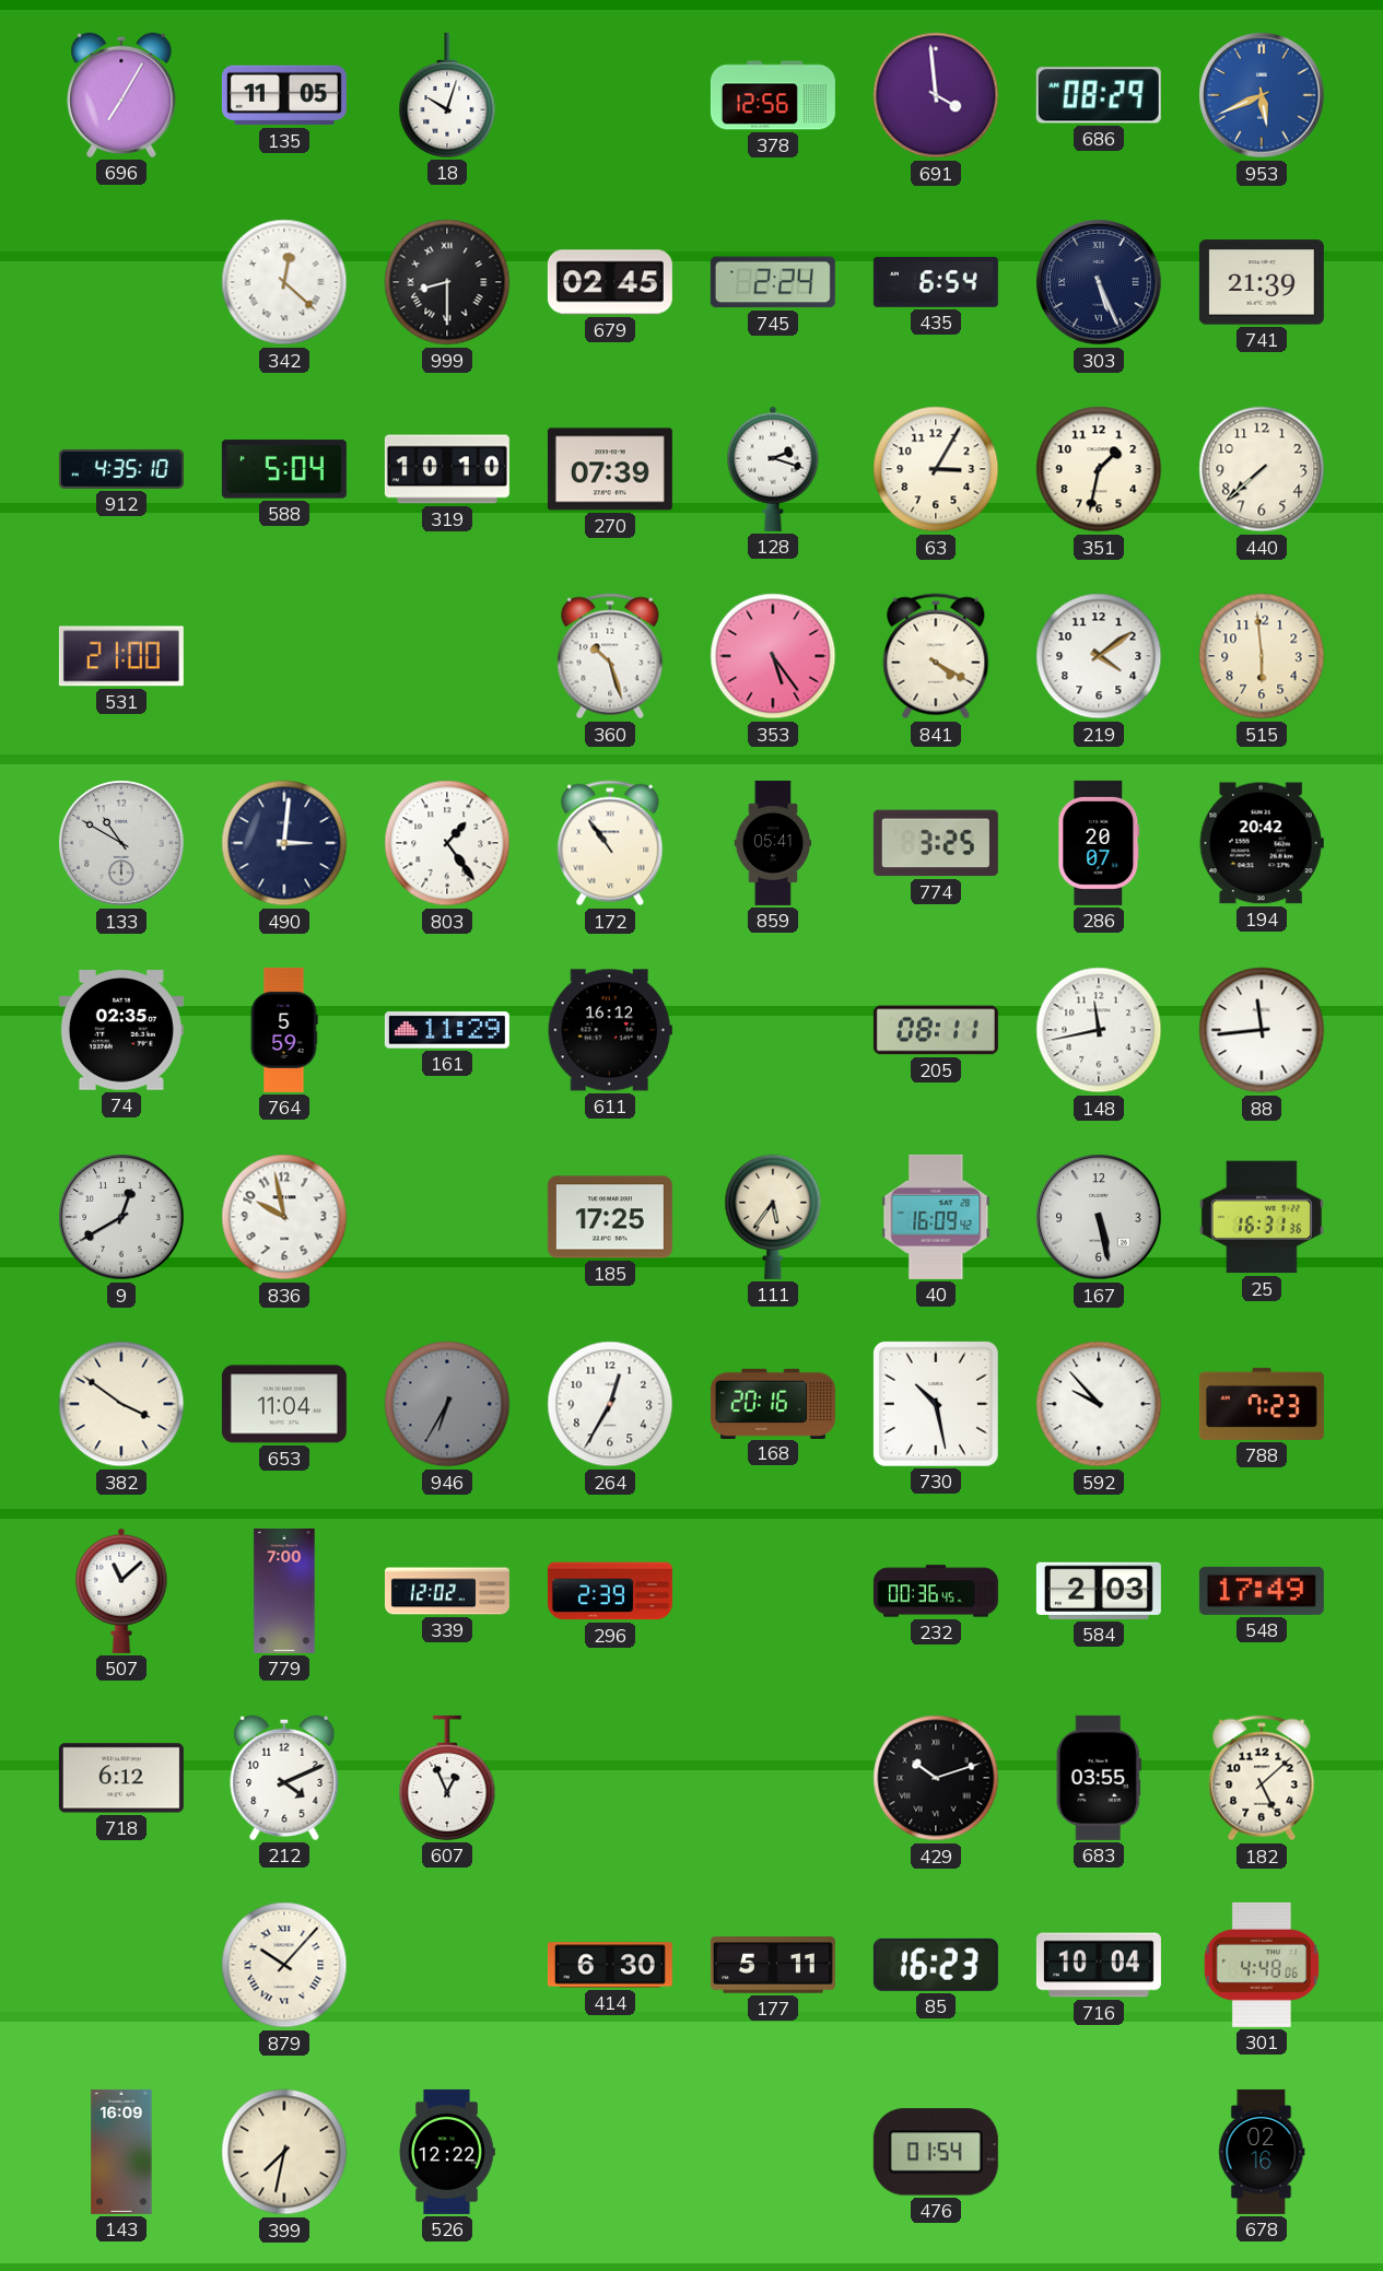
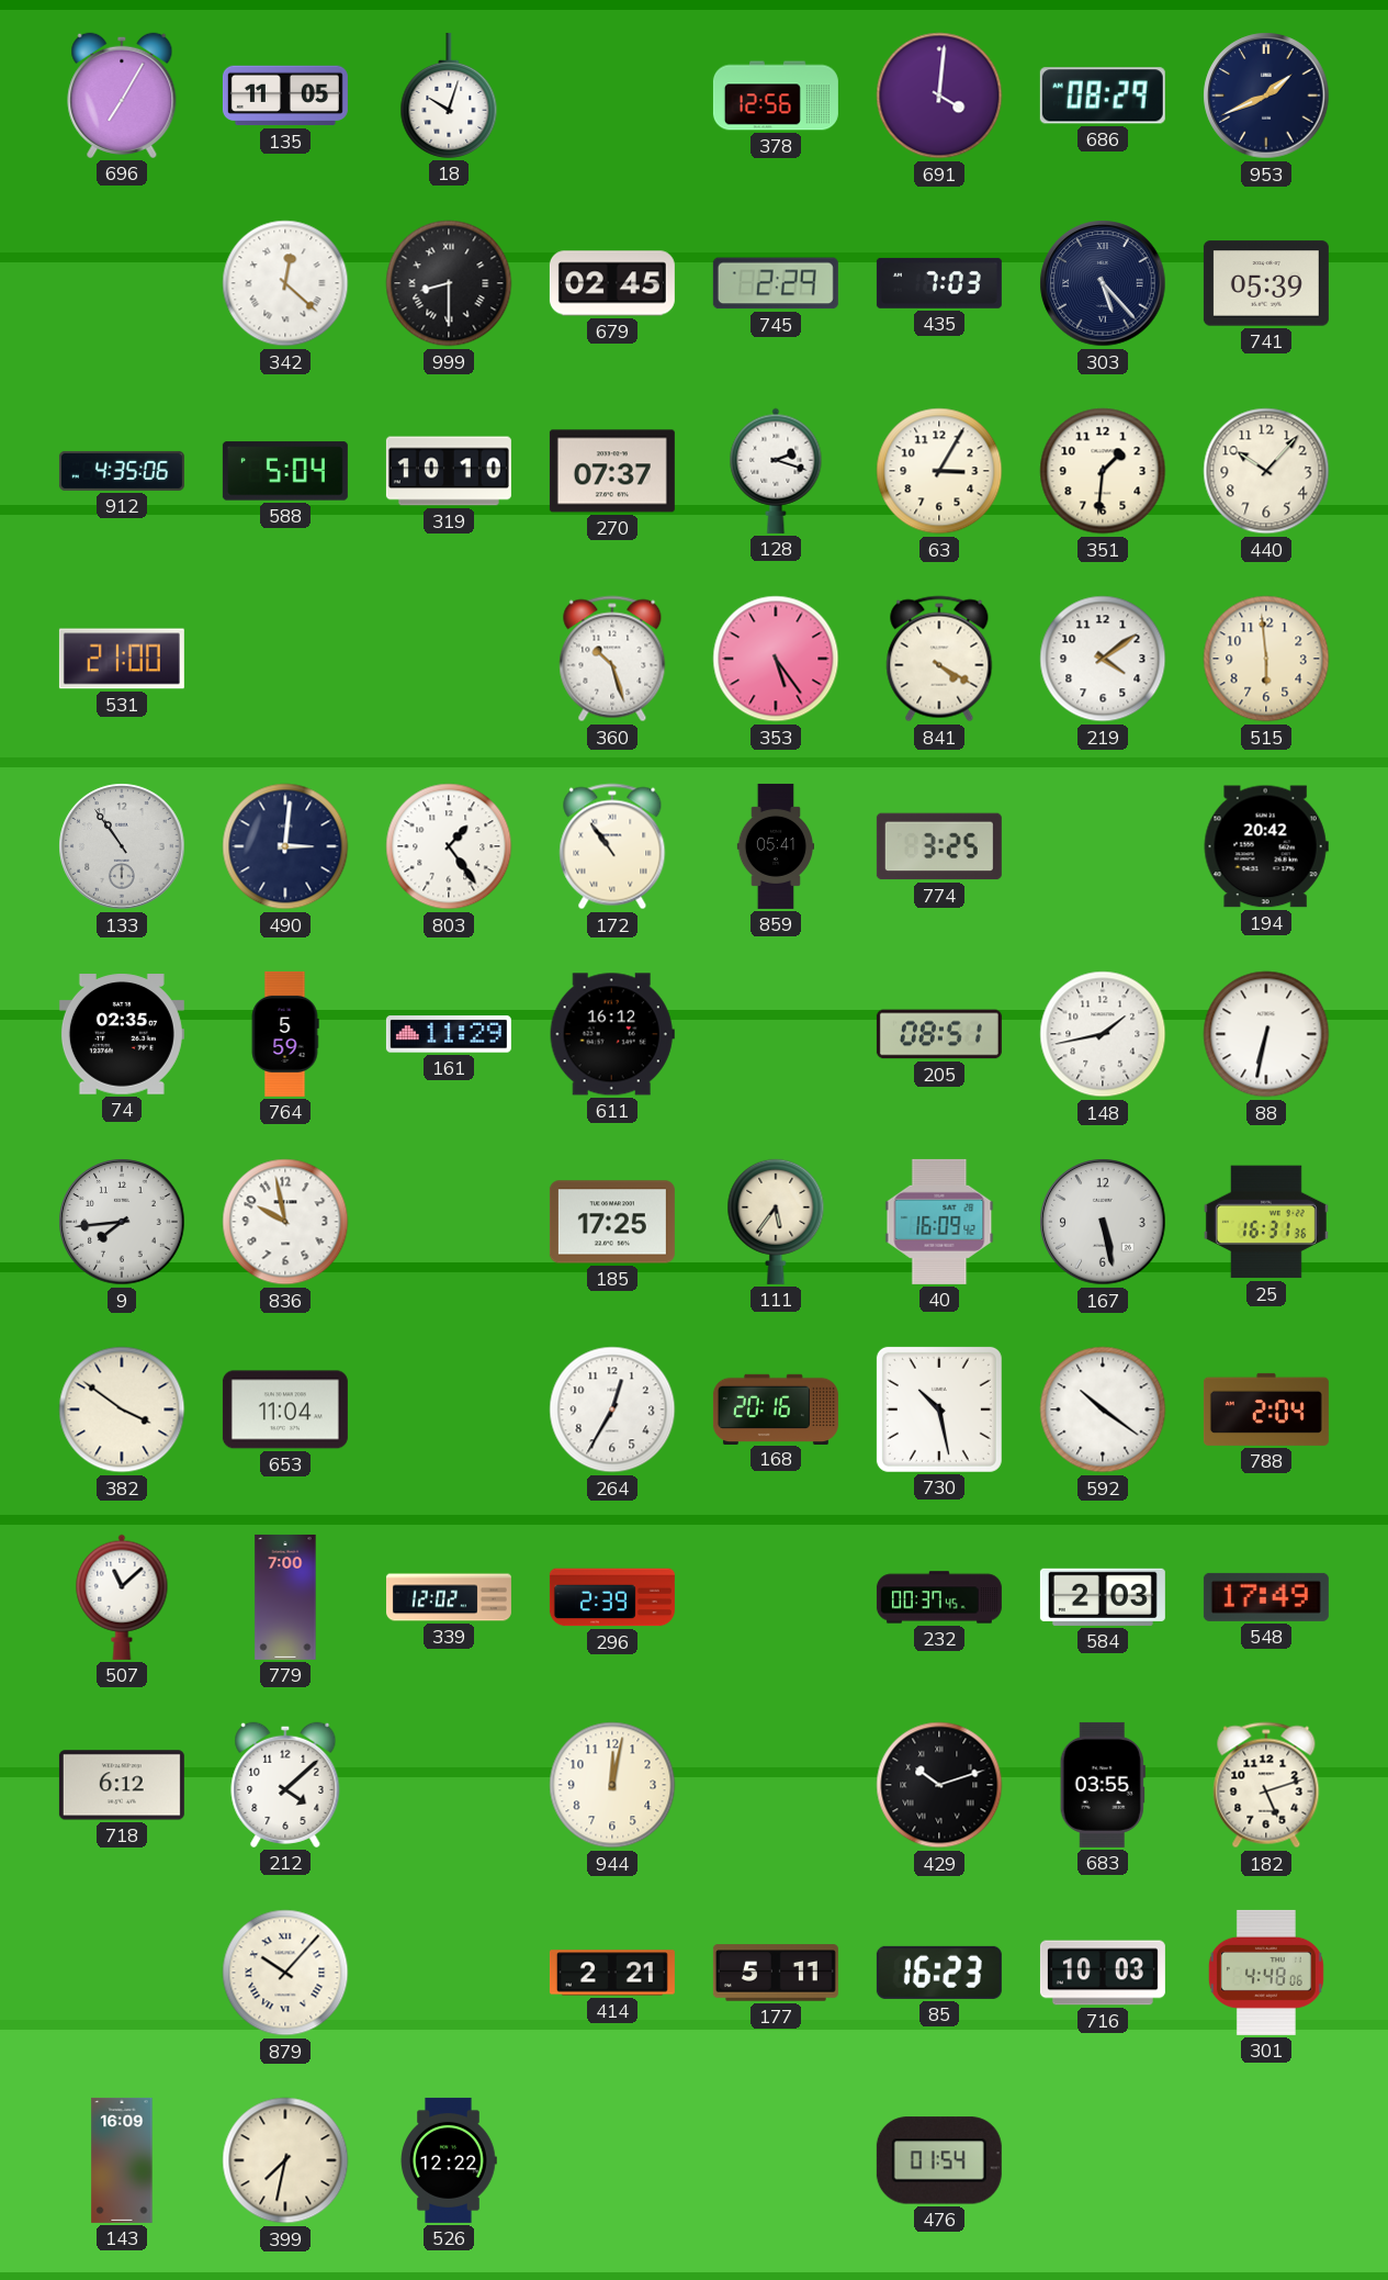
691: 3:59 -> 4:01
953: 5:41 -> 1:41
953 dial: blue -> navy
745: 2:24 -> 2:29
435: 6:54 -> 7:03
303: 5:26 -> 5:23
741: 21:39 -> 05:39
912: 4:35:10 -> 4:35:06
270: 07:39 -> 07:37
351: 1:32 -> 1:31
440: 7:38 -> 10:07
133: 10:50 -> 10:54
286: 20:07 -> none
205: 08:11 -> 08:51
148: 11:43 -> 1:43
88: 11:44 -> 6:32
9: 12:40 -> 7:44
946: 6:35 -> none
592: 9:53 -> 10:21
788: 7:23 -> 2:04
232: 00:36 -> 00:37
212: 4:11 -> 4:08
607: 12:56 -> none
944: none -> 12:02
182: 5:08 -> 5:12
414: 6:30 -> 2:21
716: 10:04 -> 10:03
678: 02:16 -> none
